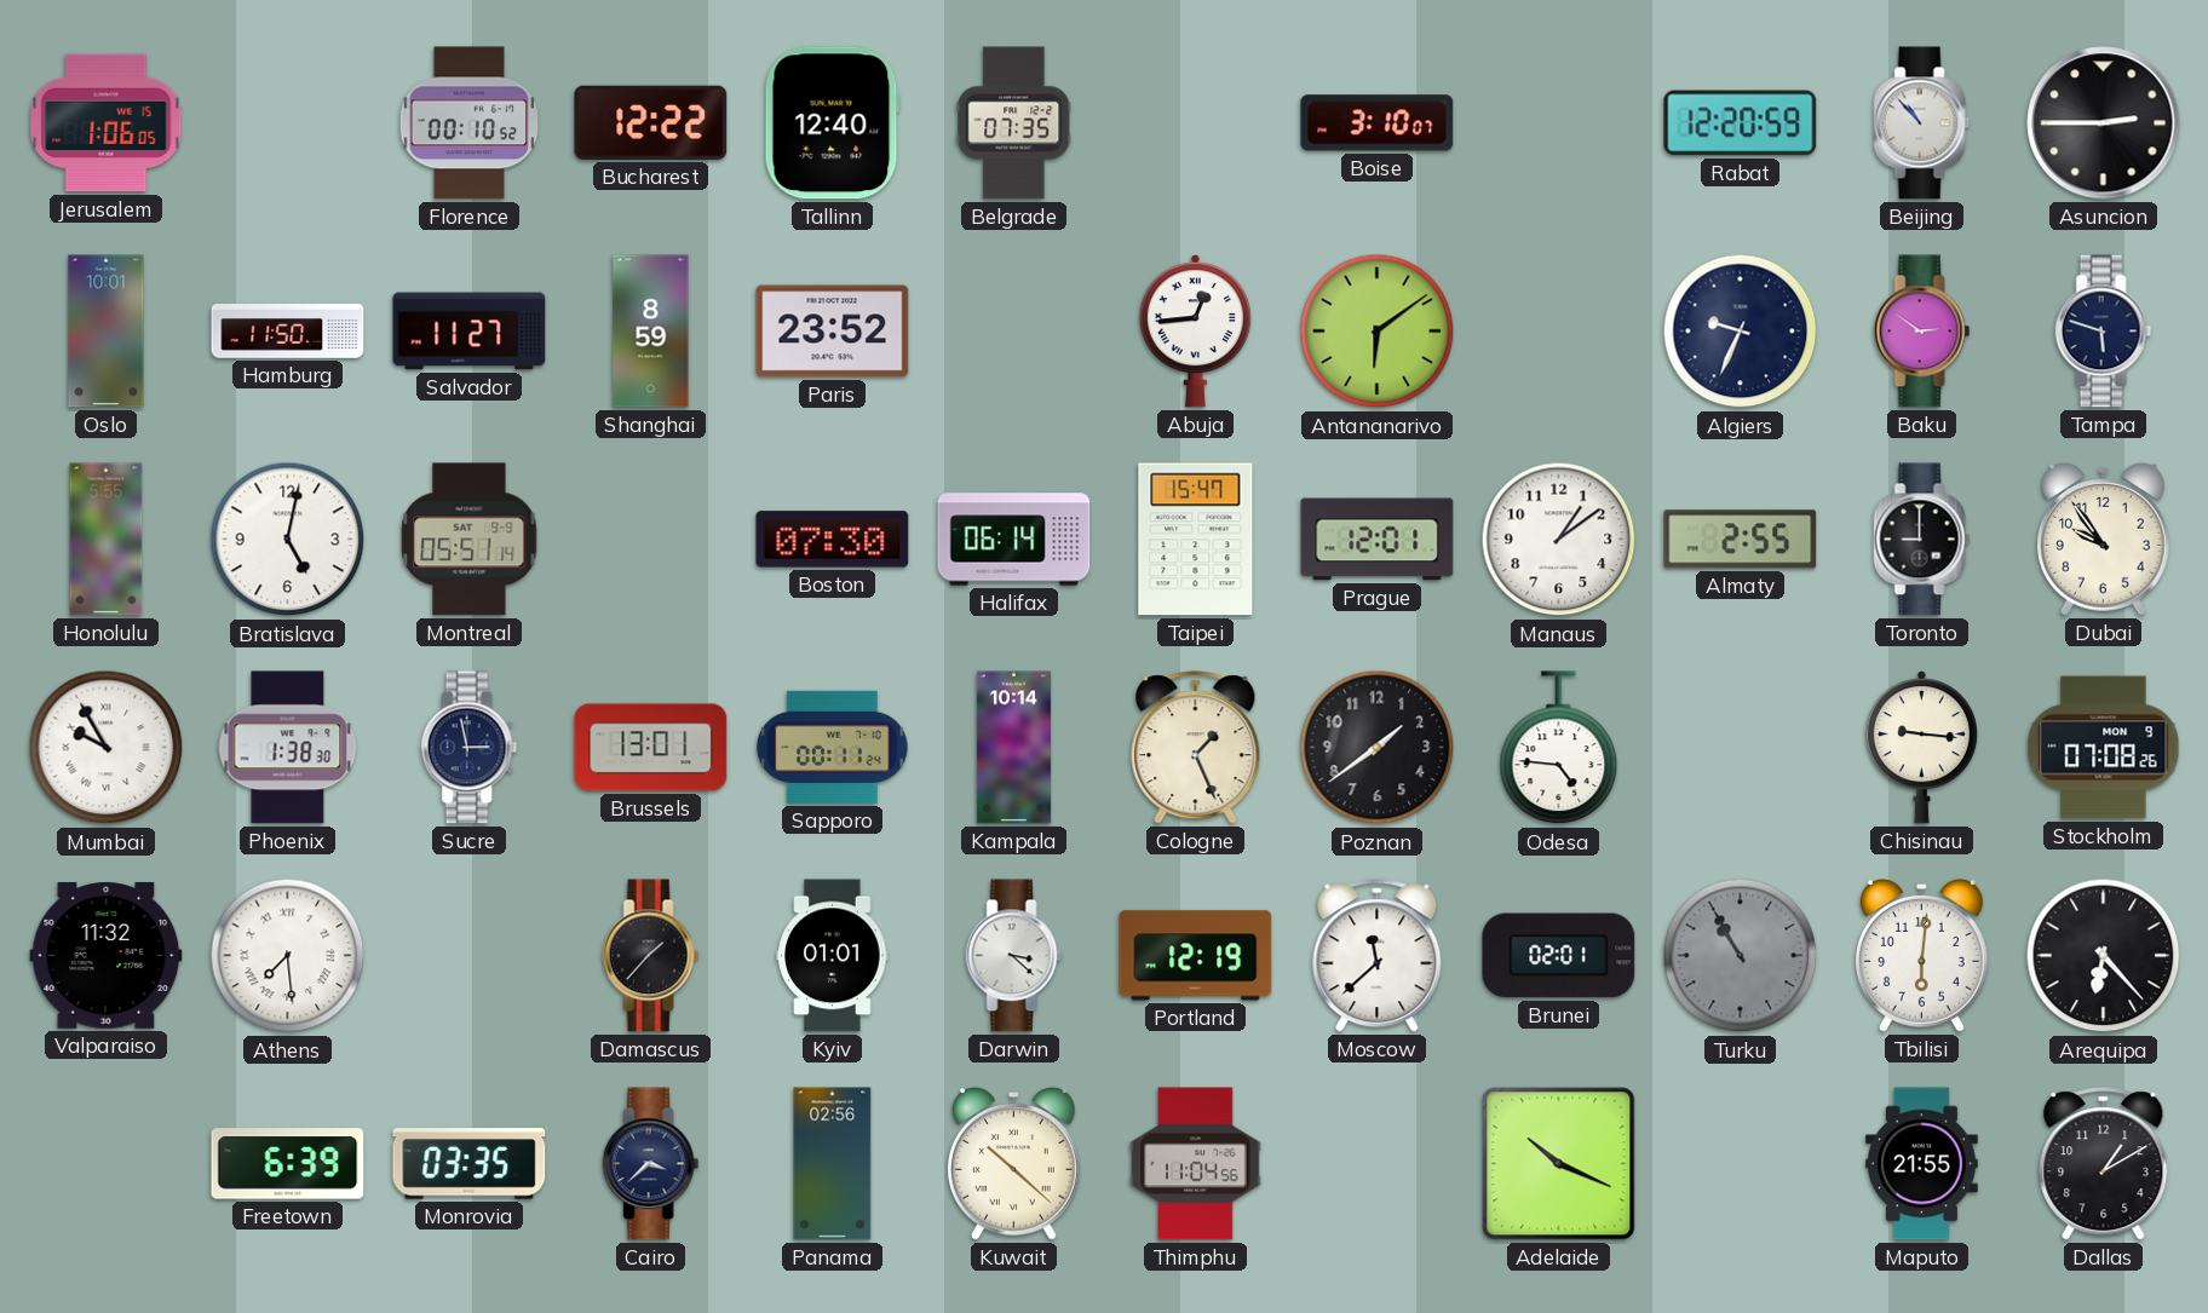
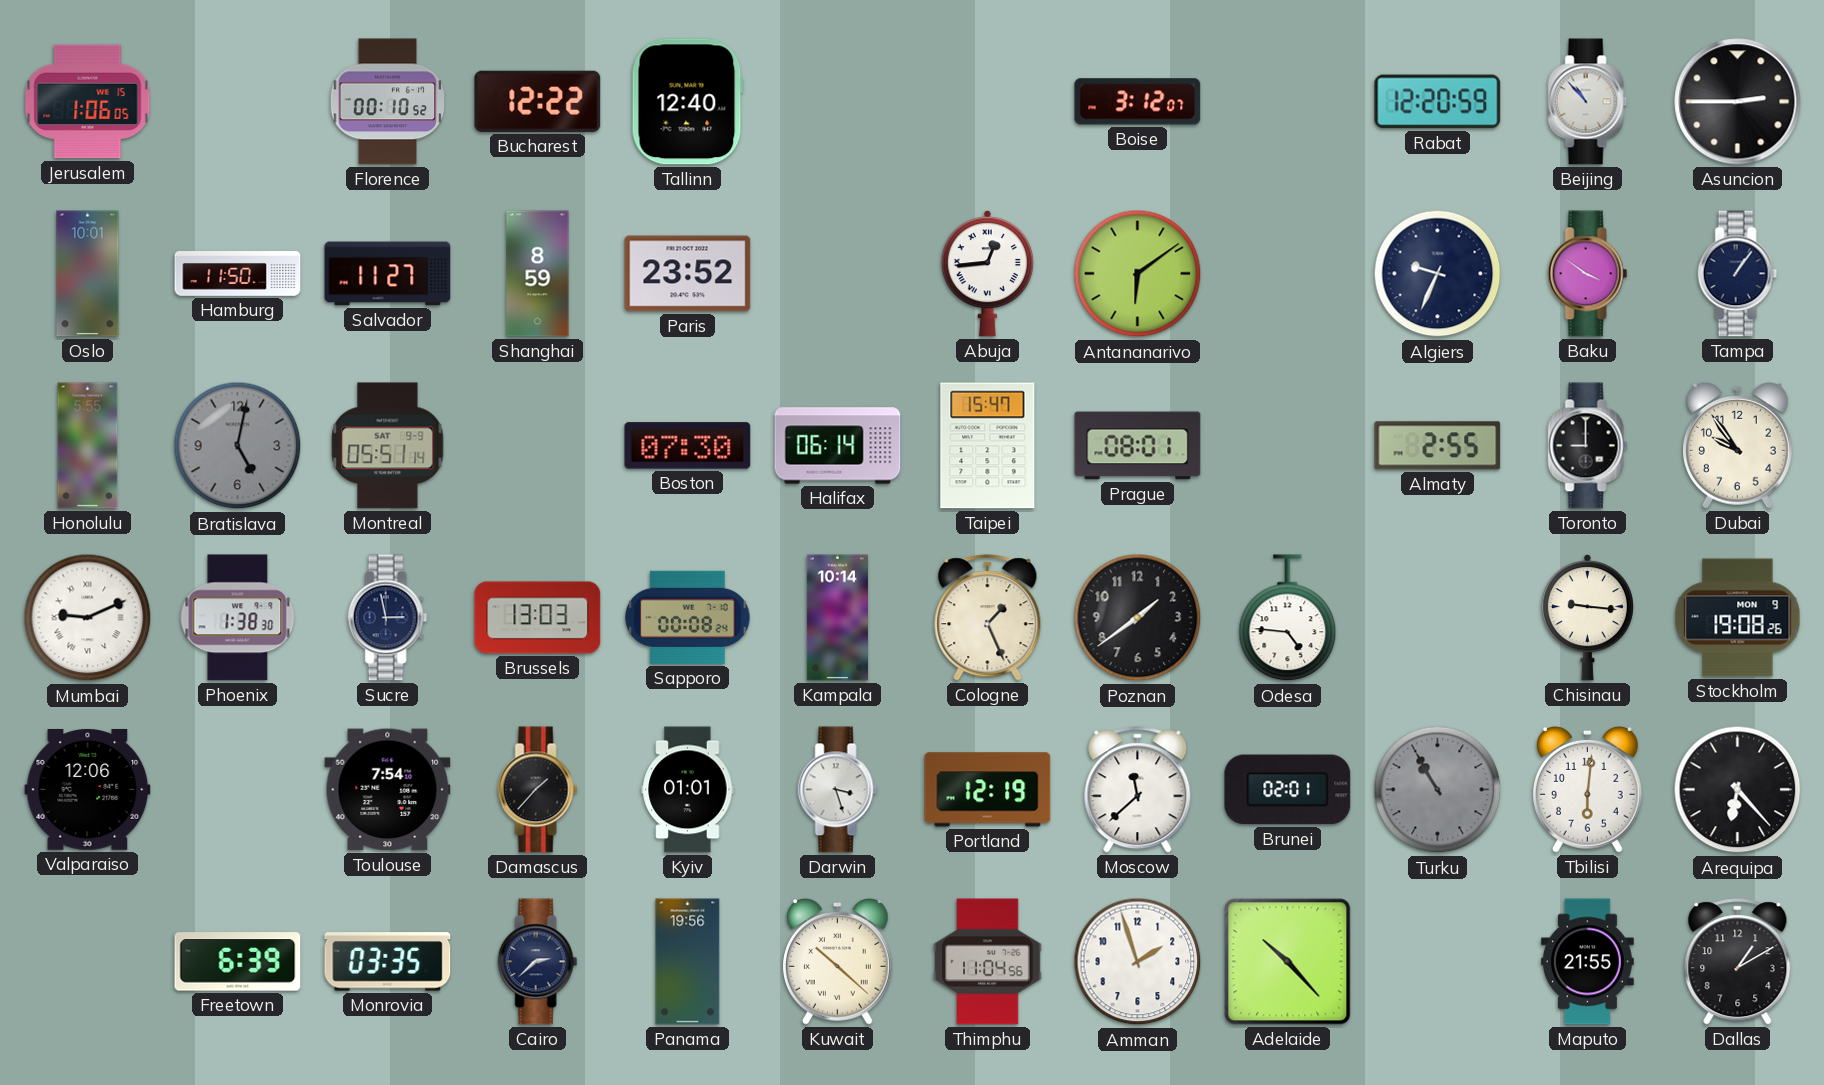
Belgrade: 07:35 -> none
Boise: 3:10 -> 3:12
Baku: 2:51 -> 3:51
Tampa: 5:48 -> 1:06
Bratislava dial: white -> grey
Prague: 12:01 -> 08:01
Manaus: 1:09 -> none
Mumbai: 9:55 -> 9:11
Brussels: 13:01 -> 13:03
Sapporo: 00:11 -> 00:08
Stockholm: 07:08 -> 19:08
Valparaiso: 11:32 -> 12:06
Athens: 7:29 -> none
Toulouse: none -> 7:54
Darwin: 3:22 -> 3:27
Cairo: 3:38 -> 2:38
Panama: 02:56 -> 19:56
Amman: none -> 1:57
Adelaide: 10:19 -> 10:23
